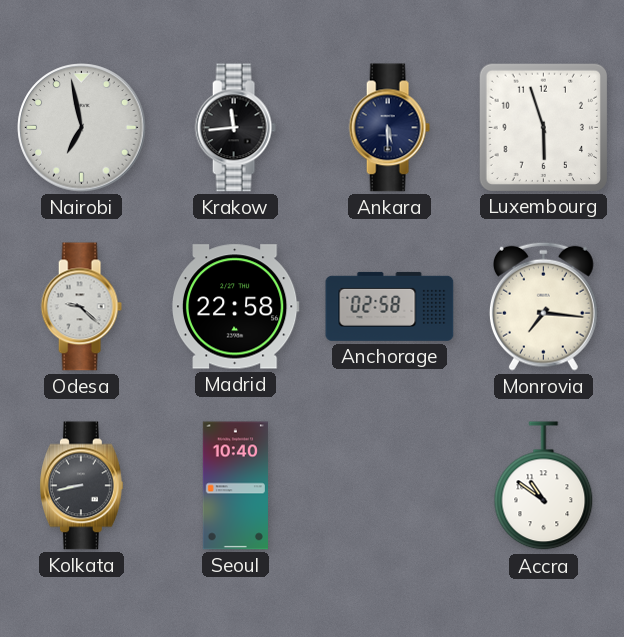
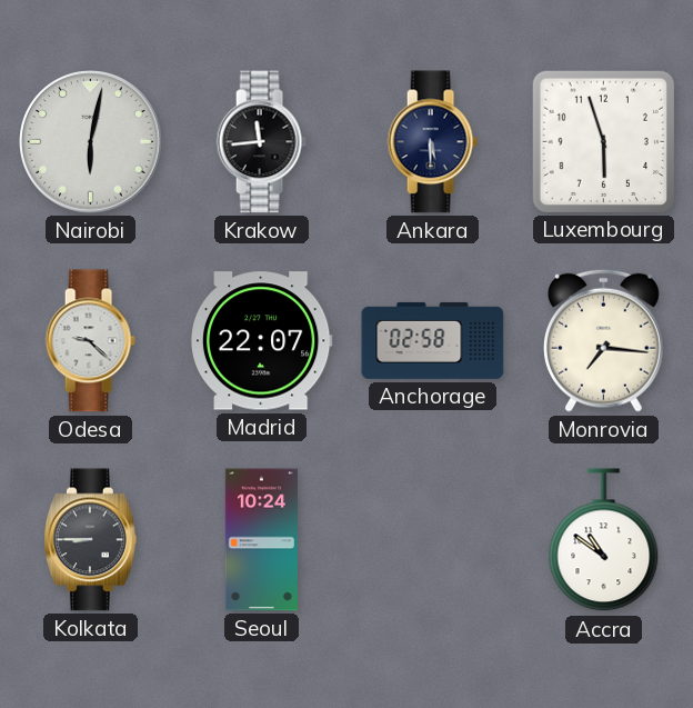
Nairobi: 6:58 -> 6:02
Madrid: 22:58 -> 22:07
Kolkata: 8:43 -> 8:45
Seoul: 10:40 -> 10:24
